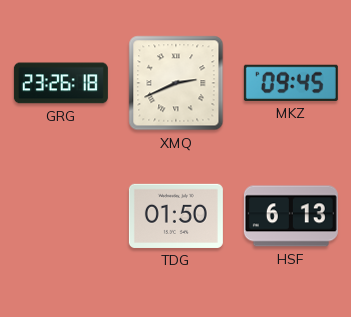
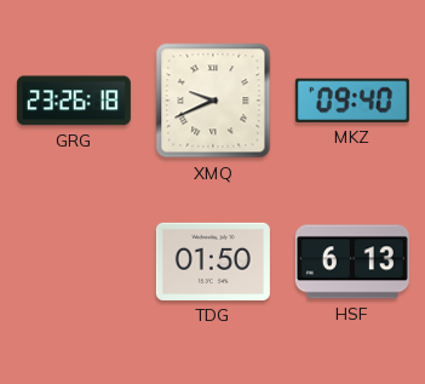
XMQ: 2:41 -> 9:41
MKZ: 09:45 -> 09:40
